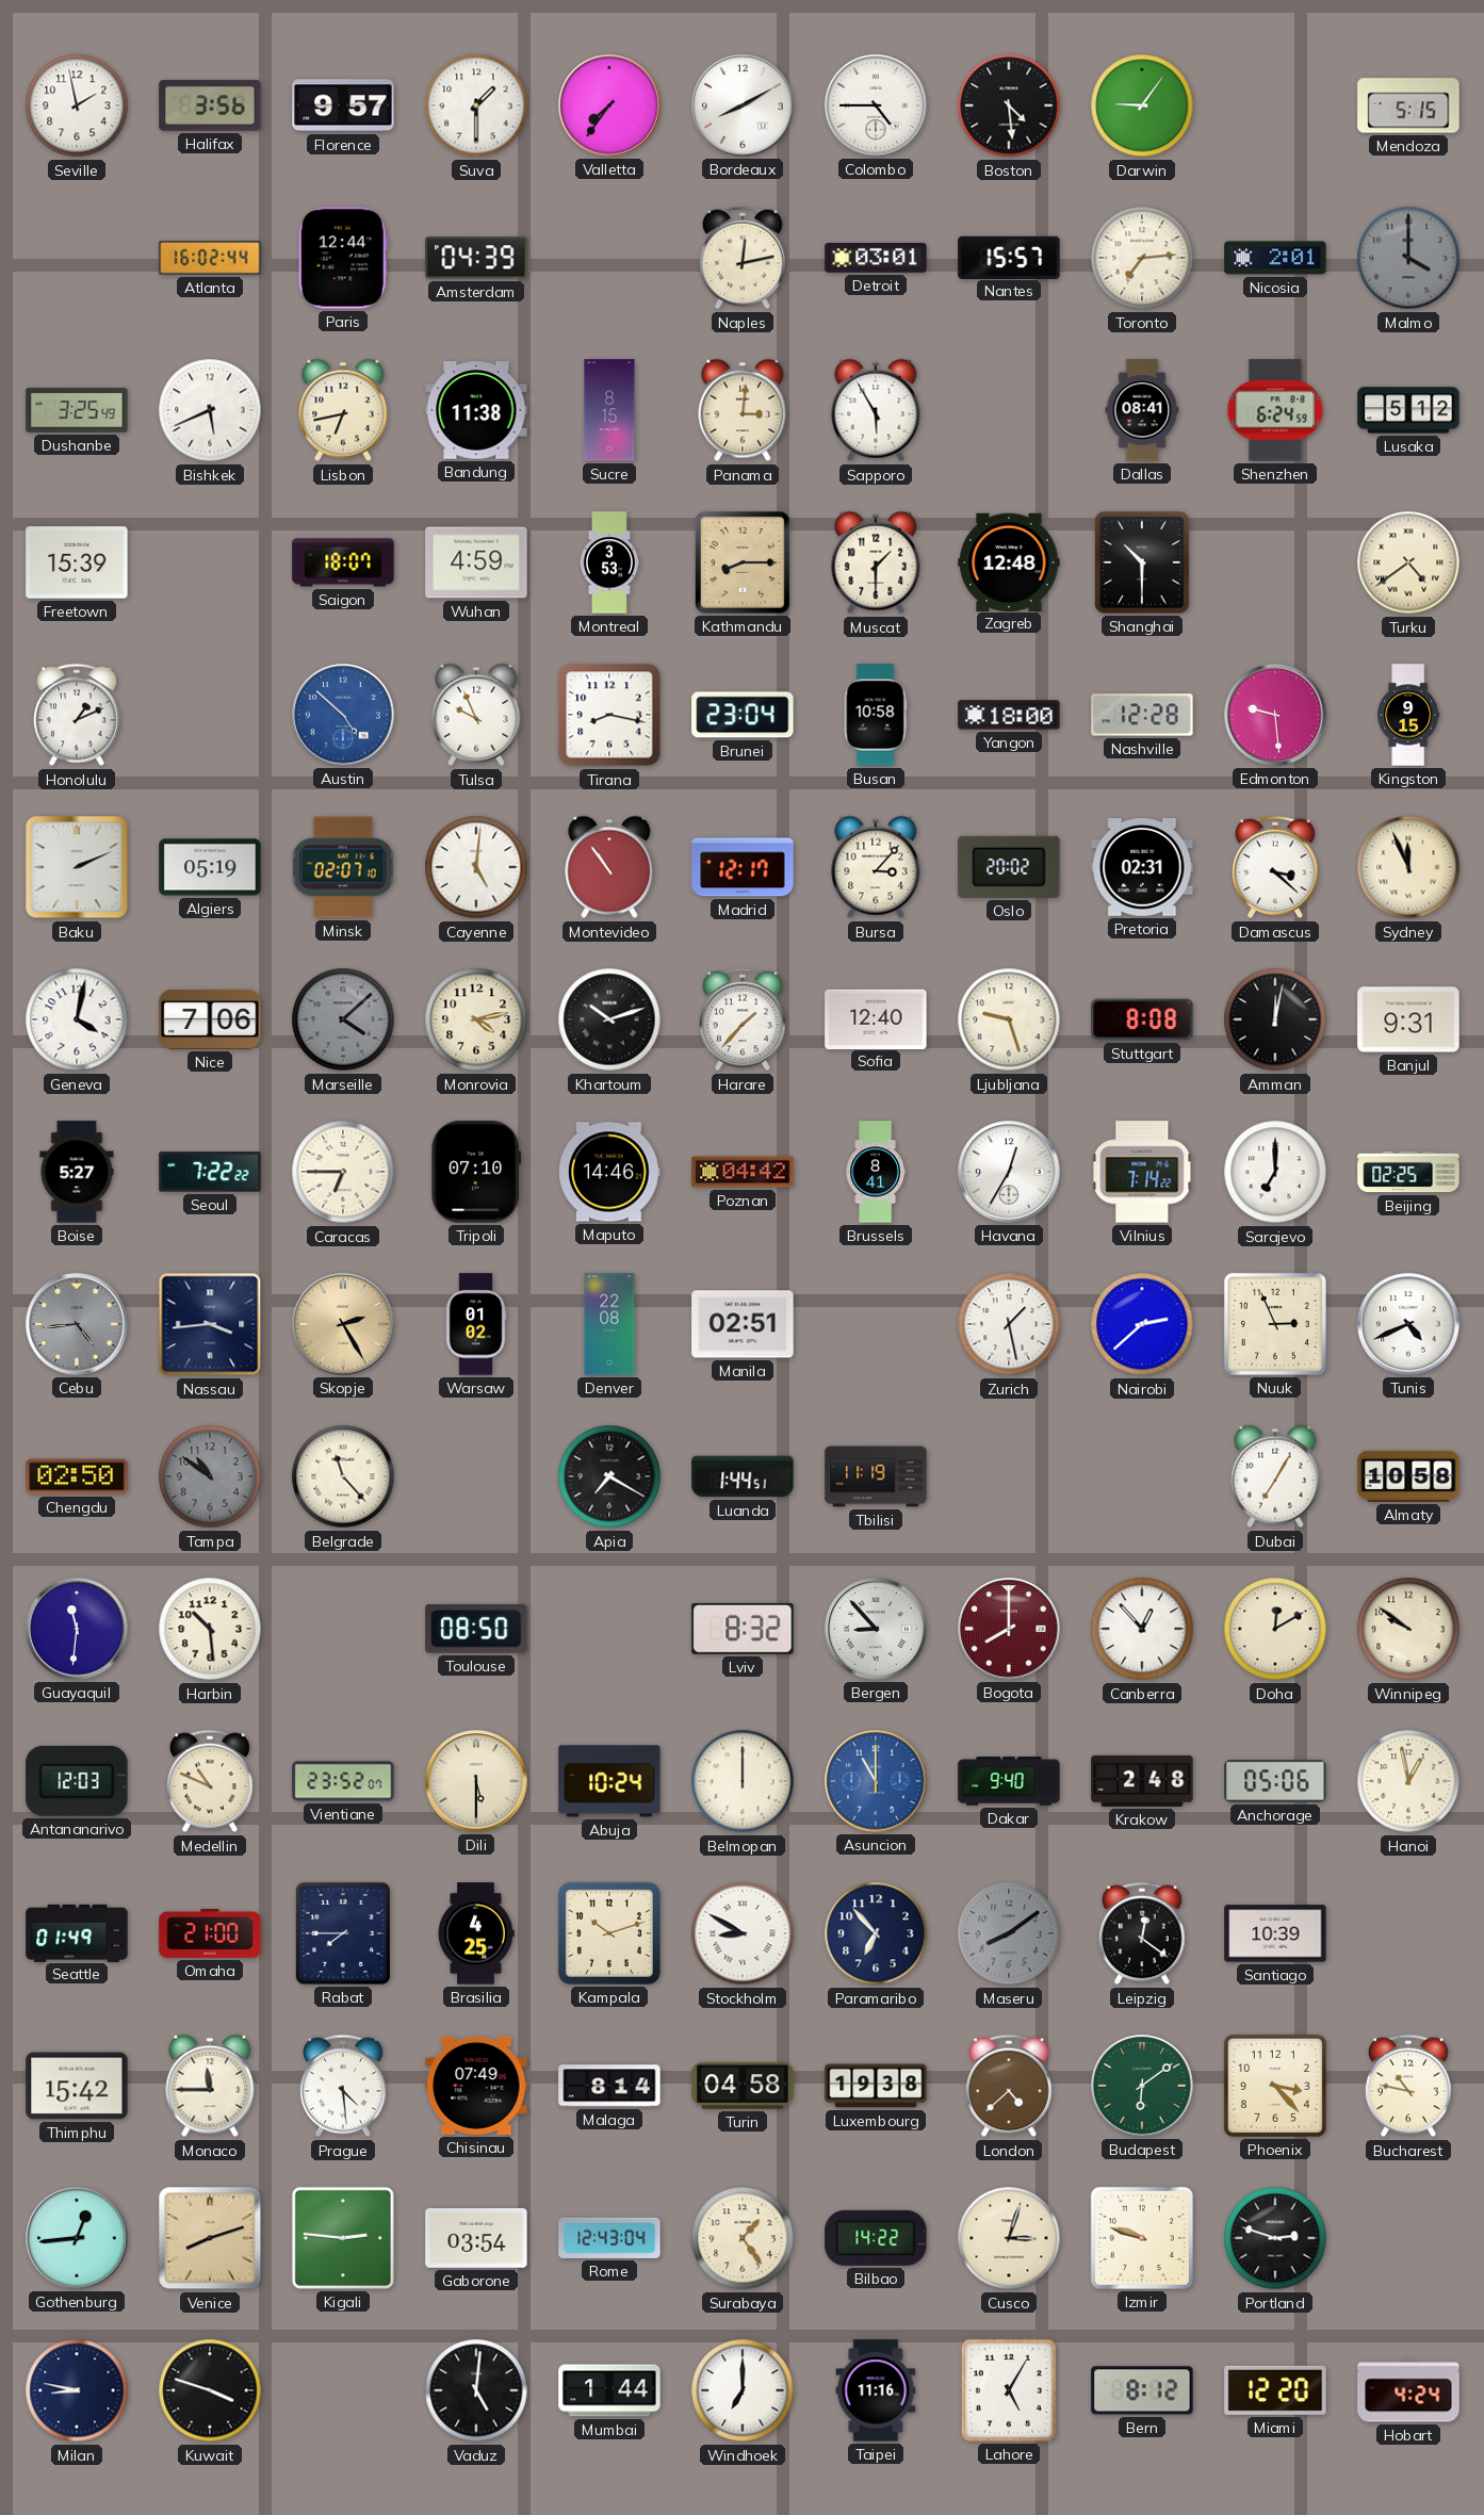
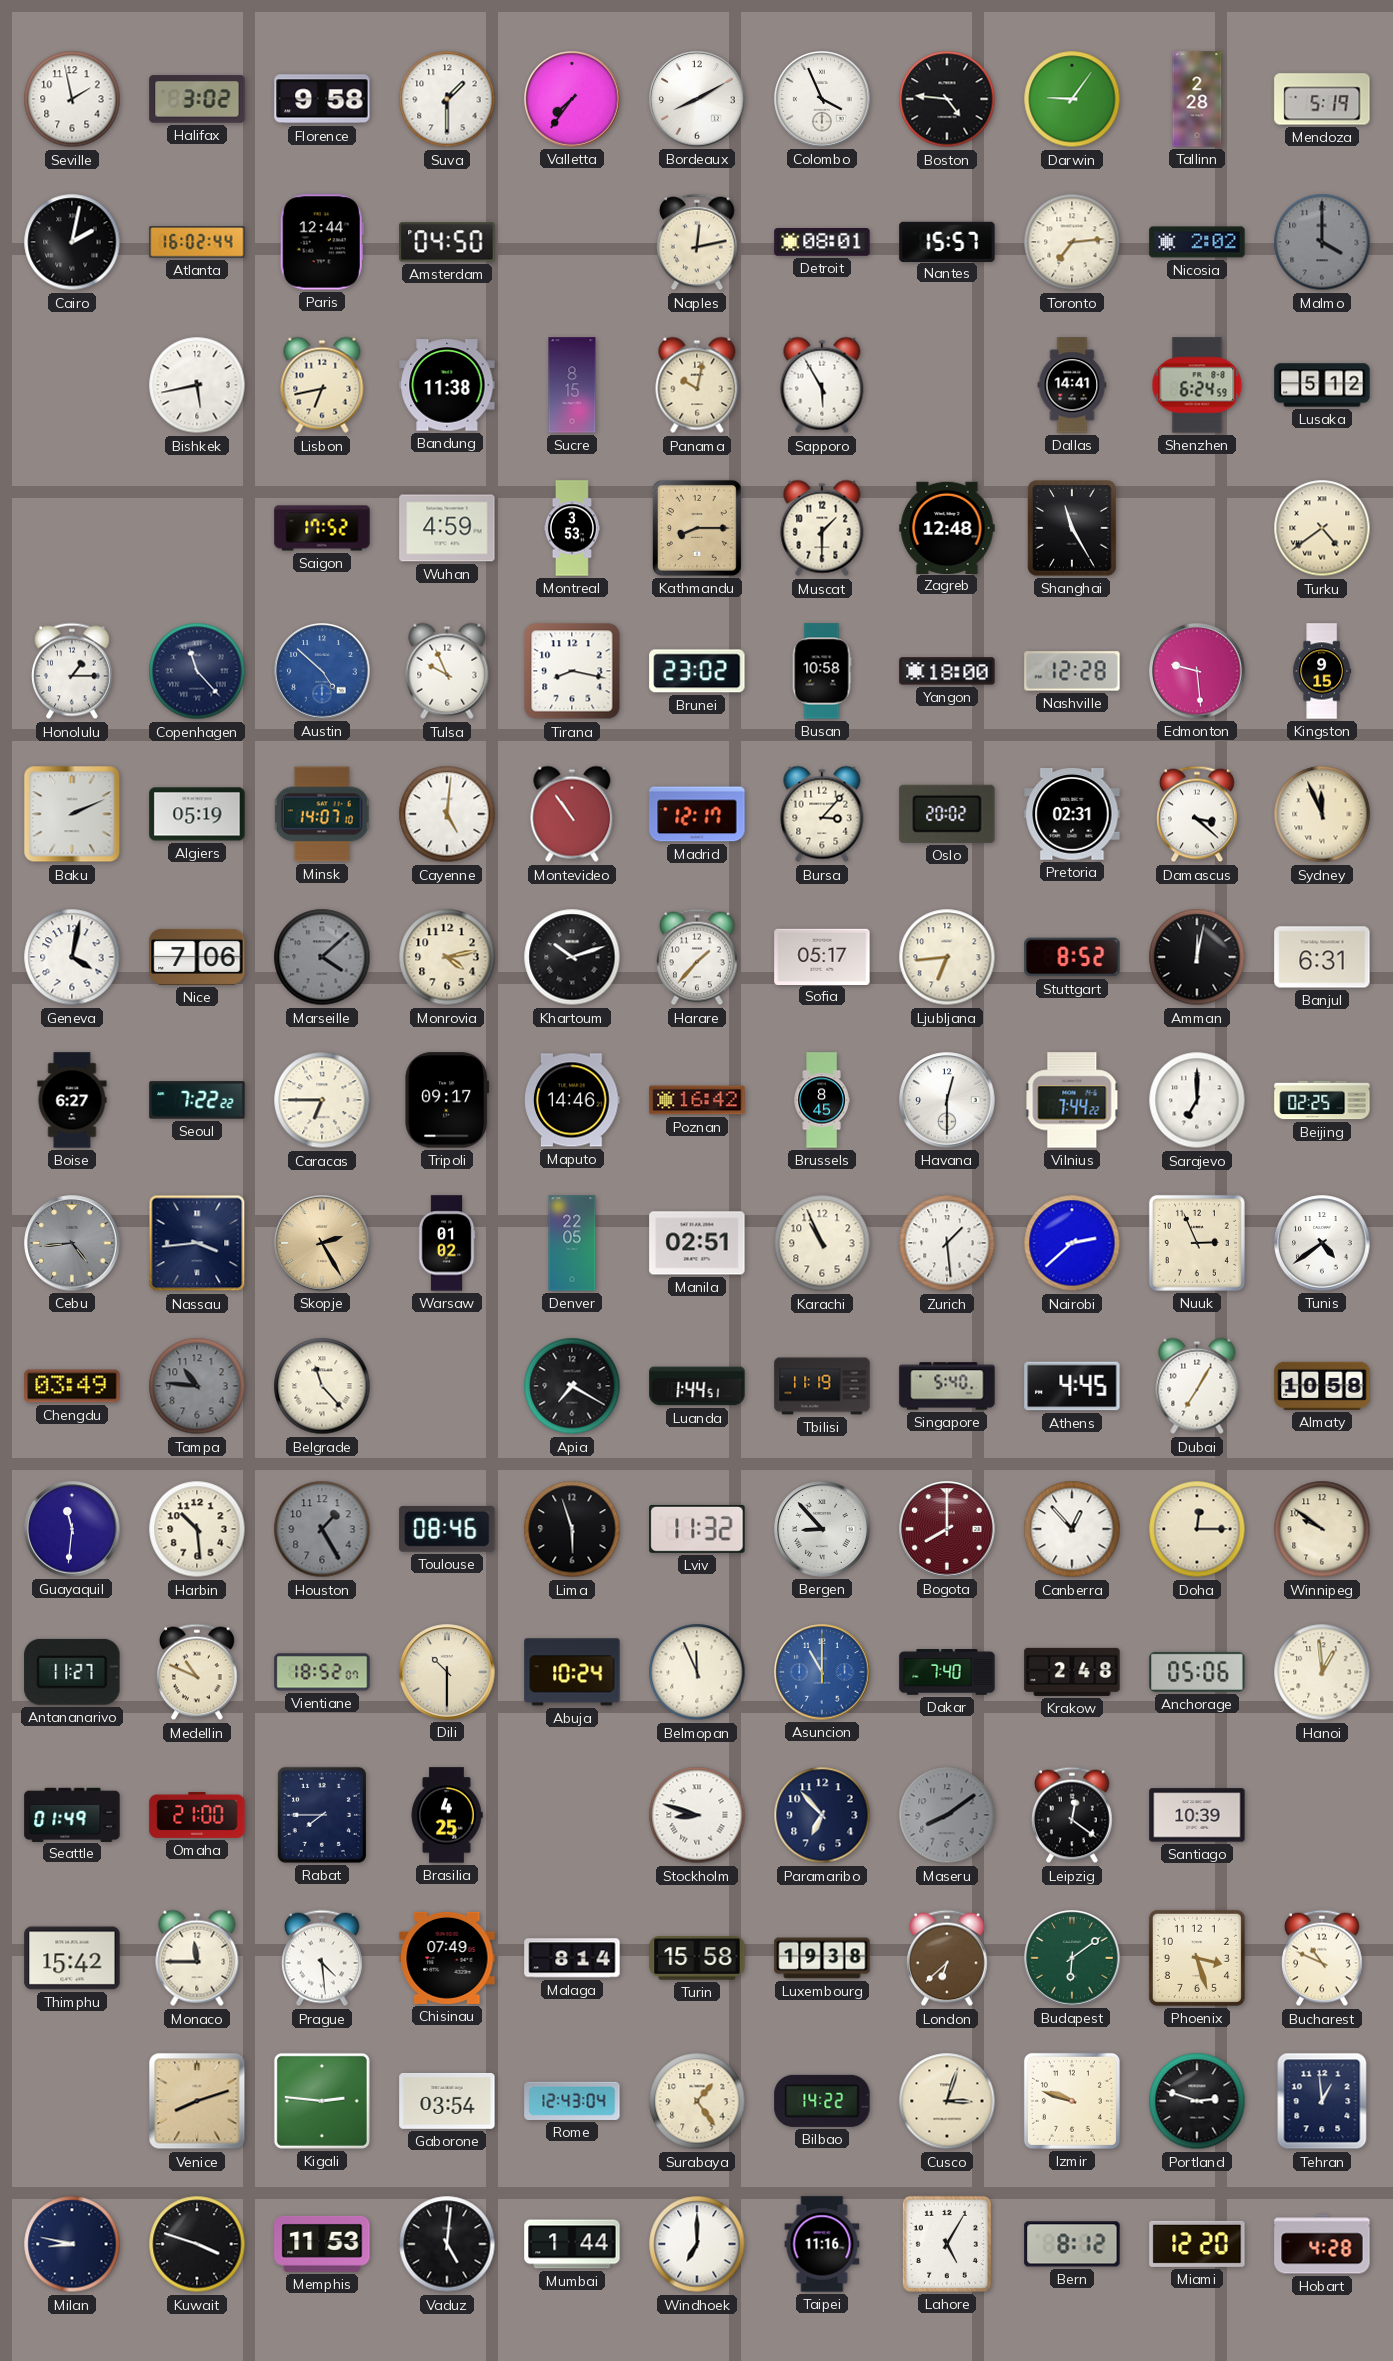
Halifax: 3:56 -> 3:02
Florence: 9:57 -> 9:58
Colombo: 4:45 -> 3:56
Boston: 4:29 -> 4:46
Tallinn: none -> 2:28
Mendoza: 5:15 -> 5:19
Cairo: none -> 2:02
Amsterdam: 04:39 -> 04:50
Detroit: 03:01 -> 08:01
Nicosia: 2:01 -> 2:02
Dushanbe: 3:25 -> none
Bishkek: 5:41 -> 5:43
Panama: 3:01 -> 10:02
Dallas: 08:41 -> 14:41
Freetown: 15:39 -> none
Saigon: 18:07 -> 17:52
Shanghai: 10:30 -> 11:25
Honolulu: 1:11 -> 1:15
Copenhagen: none -> 11:23
Brunei: 23:04 -> 23:02
Minsk: 02:07 -> 14:07
Sofia: 12:40 -> 05:17
Ljubljana: 9:27 -> 6:44
Stuttgart: 8:08 -> 8:52
Banjul: 9:31 -> 6:31
Boise: 5:27 -> 6:27
Tripoli: 07:10 -> 09:17
Poznan: 04:42 -> 16:42
Brussels: 8:41 -> 8:45
Havana: 12:35 -> 12:30
Vilnius: 7:14 -> 7:44
Denver: 22:08 -> 22:05
Karachi: none -> 10:56
Zurich: 1:28 -> 1:29
Tunis: 4:41 -> 4:39
Chengdu: 02:50 -> 03:49
Tampa: 10:51 -> 10:46
Singapore: none -> 5:40
Athens: none -> 4:45
Houston: none -> 1:25
Toulouse: 08:50 -> 08:46
Lima: none -> 5:57
Lviv: 8:32 -> 11:32
Doha: 12:10 -> 12:15
Antananarivo: 12:03 -> 11:27
Vientiane: 23:52 -> 18:52
Dili: 5:30 -> 10:30
Belmopan: 12:00 -> 11:56
Dakar: 9:40 -> 7:40
Hanoi: 12:58 -> 12:59
Kampala: 10:12 -> none
Stockholm: 8:50 -> 8:48
Turin: 04:58 -> 15:58
London: 4:38 -> 6:38
Phoenix: 3:23 -> 3:27
Bucharest: 10:47 -> 10:49
Gothenburg: 12:44 -> none
Tehran: none -> 12:59
Memphis: none -> 11:53
Hobart: 4:24 -> 4:28
